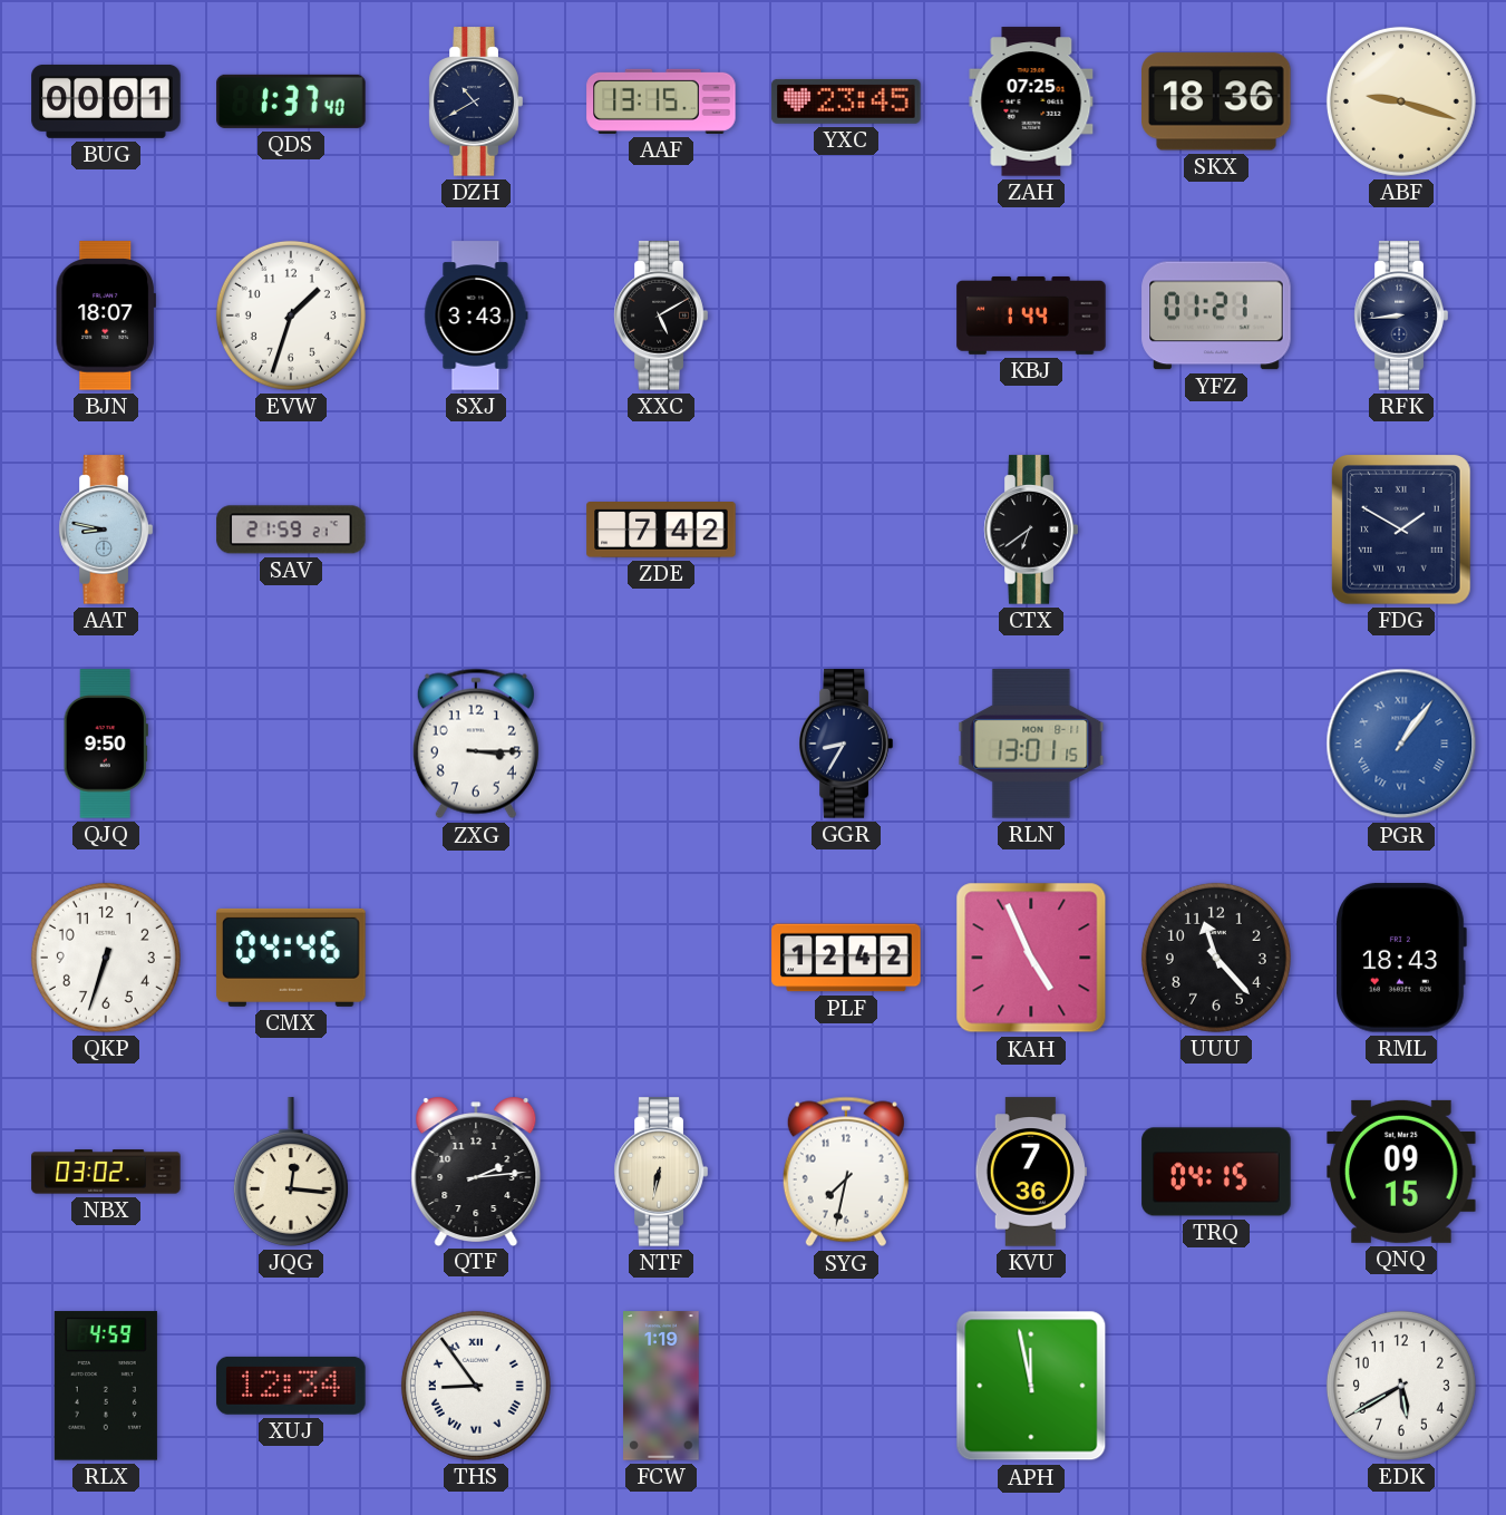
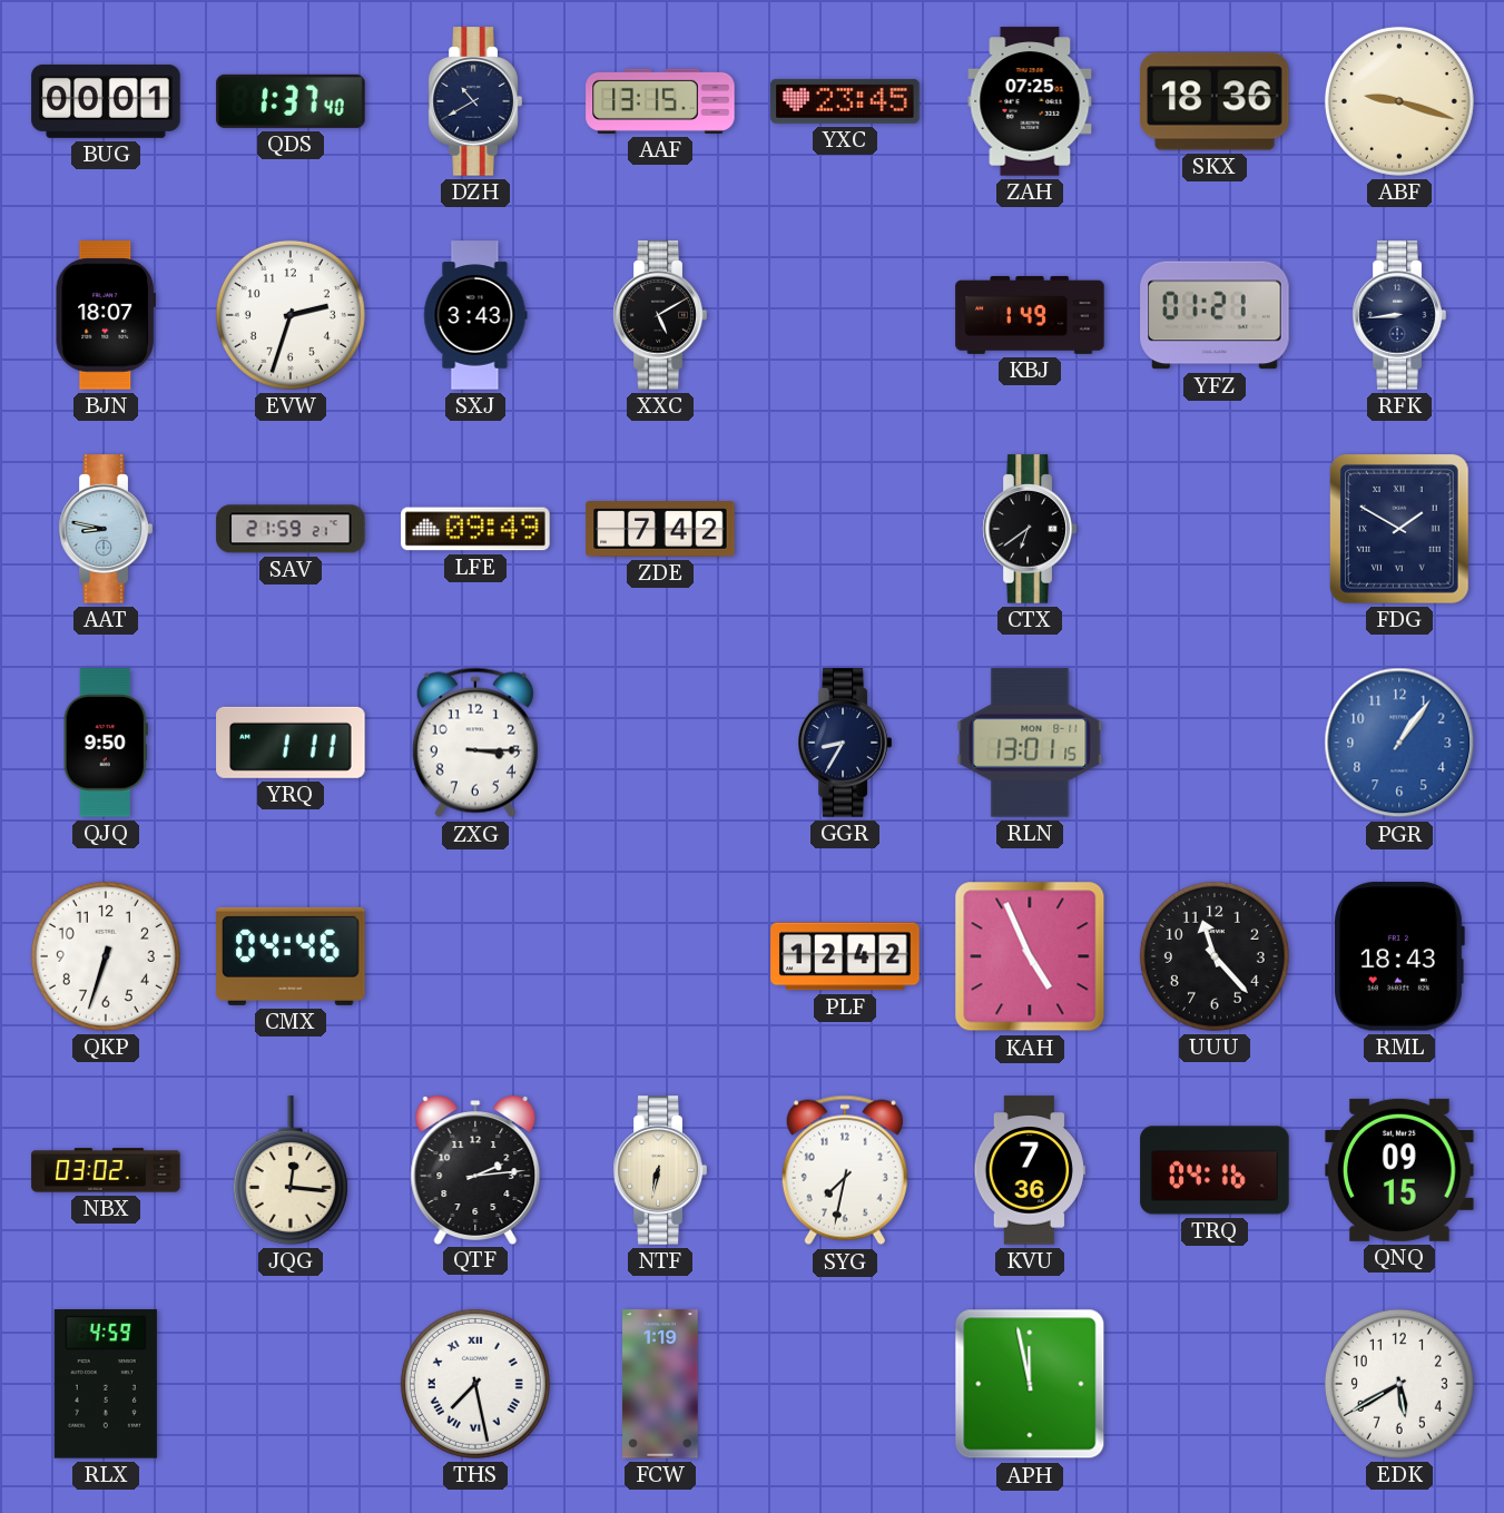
EVW: 1:33 -> 2:33
KBJ: 1:44 -> 1:49
LFE: none -> 09:49
YRQ: none -> 1:11
PGR numerals: Roman -> Arabic
TRQ: 04:15 -> 04:16
XUJ: 12:34 -> none
THS: 8:54 -> 7:28
